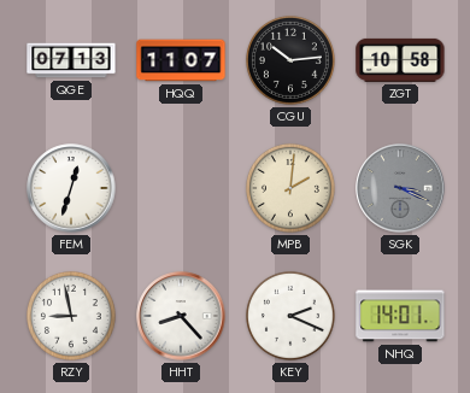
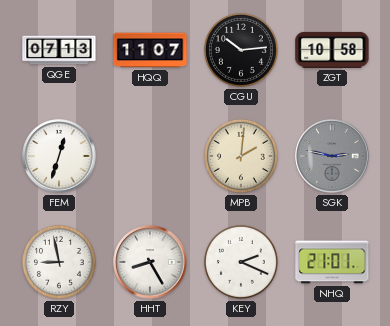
SGK: 3:19 -> 2:47
HHT: 8:23 -> 8:25
NHQ: 14:01 -> 21:01
